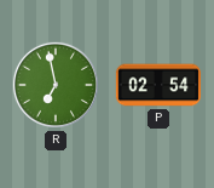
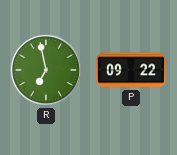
P: 02:54 -> 09:22
